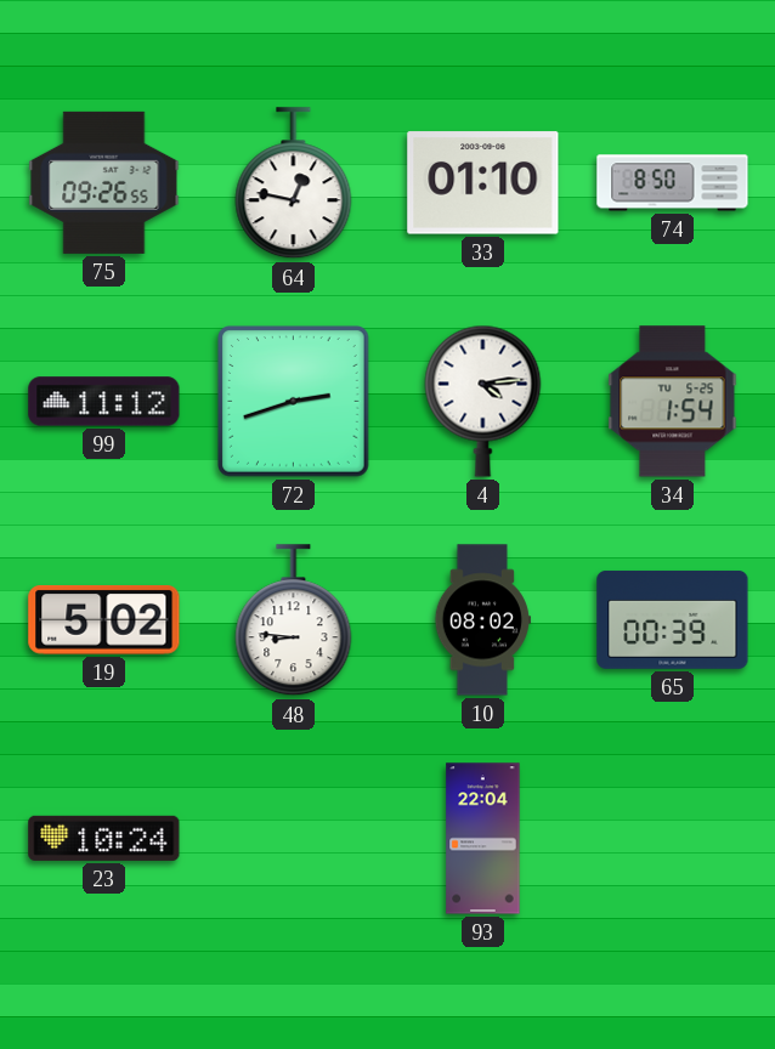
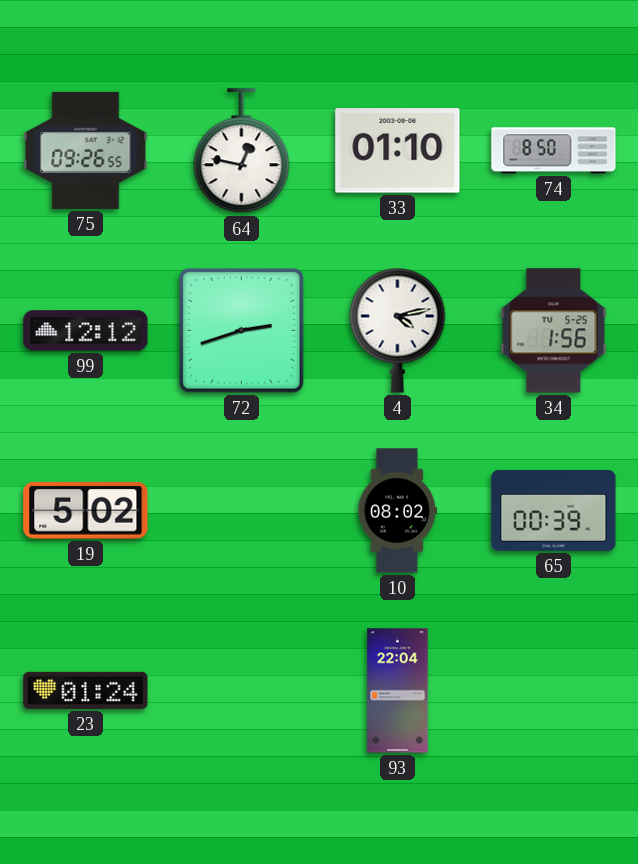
99: 11:12 -> 12:12
4: 4:14 -> 4:13
34: 1:54 -> 1:56
48: 8:46 -> none
23: 10:24 -> 01:24
